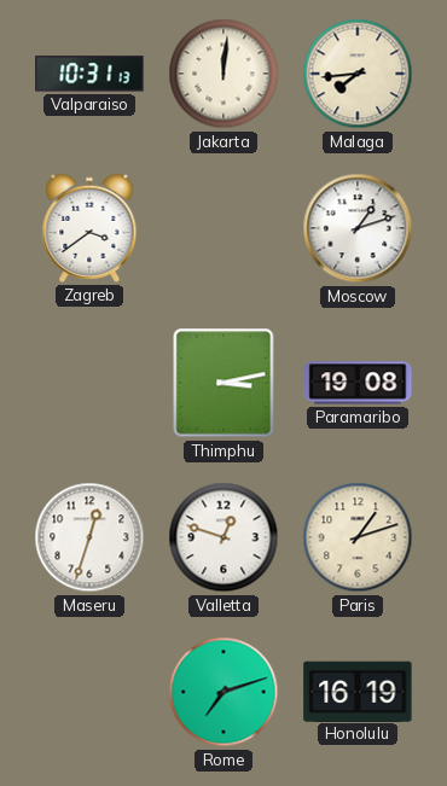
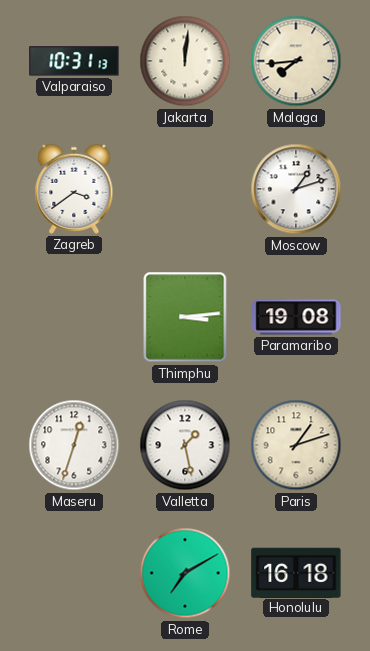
Thimphu: 3:13 -> 3:14
Valletta: 12:48 -> 1:28
Rome: 7:12 -> 7:10
Honolulu: 16:19 -> 16:18
